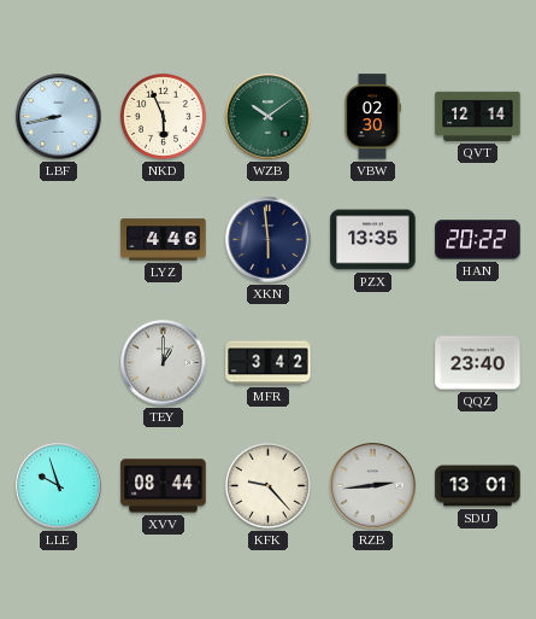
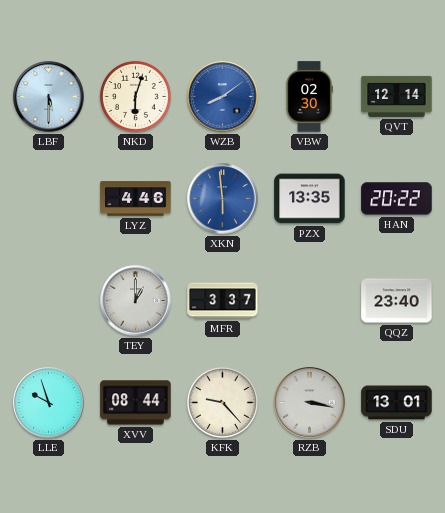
LBF: 8:43 -> 5:30
NKD: 5:56 -> 6:03
WZB: 10:09 -> 8:09
WZB dial: green -> blue
XKN dial: navy -> blue
MFR: 3:42 -> 3:37
RZB: 2:44 -> 3:17
